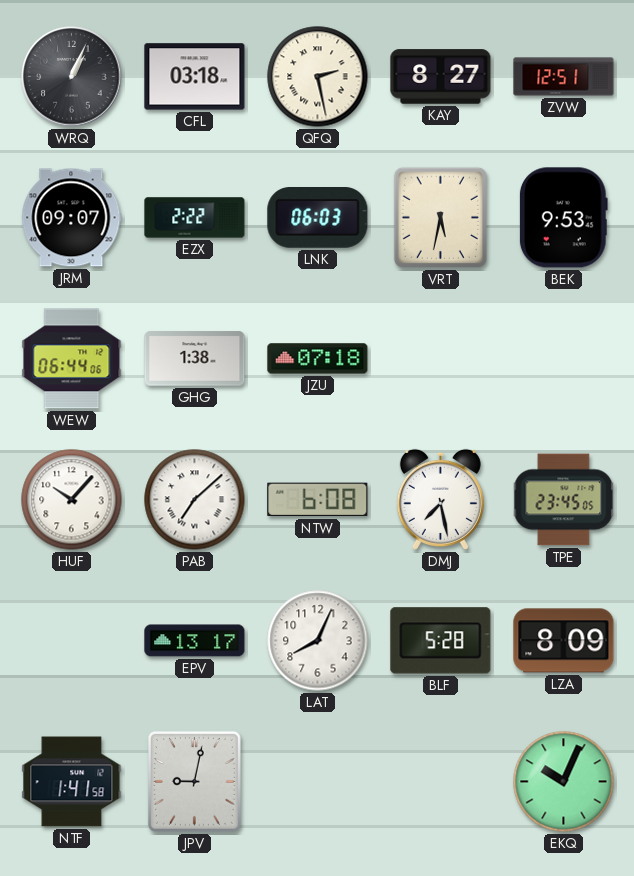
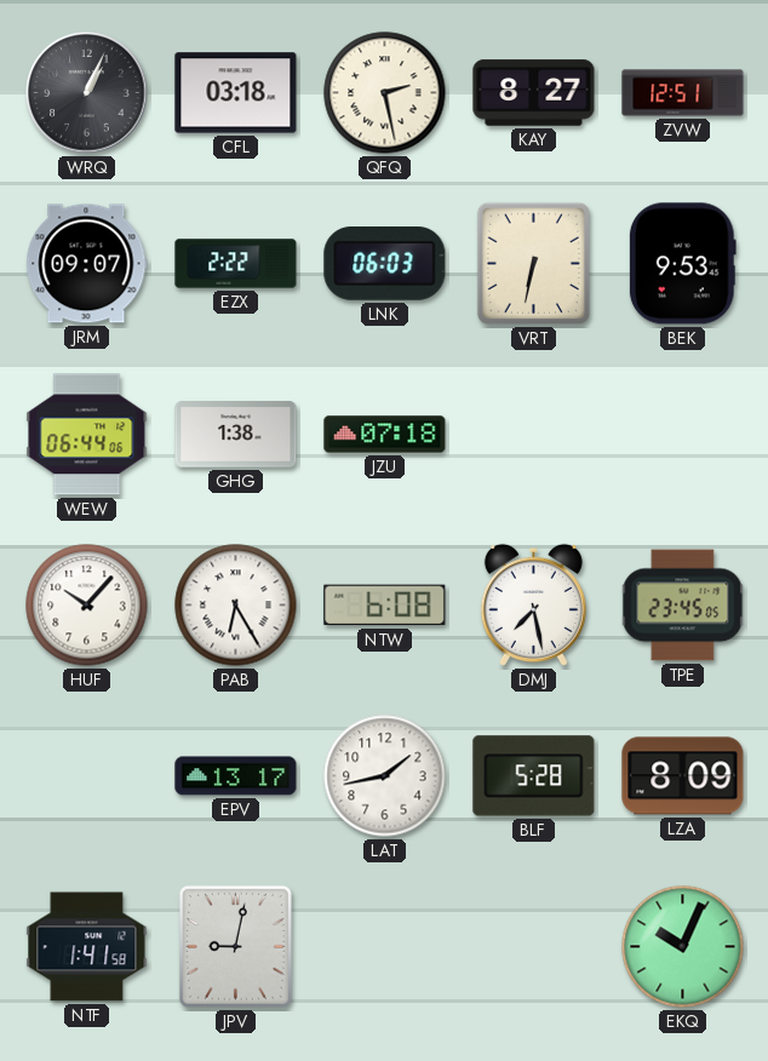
VRT: 5:32 -> 6:32
PAB: 7:08 -> 6:25
LAT: 8:04 -> 1:43
